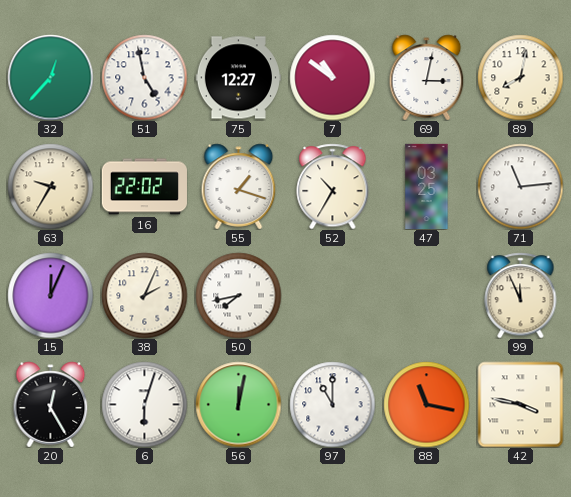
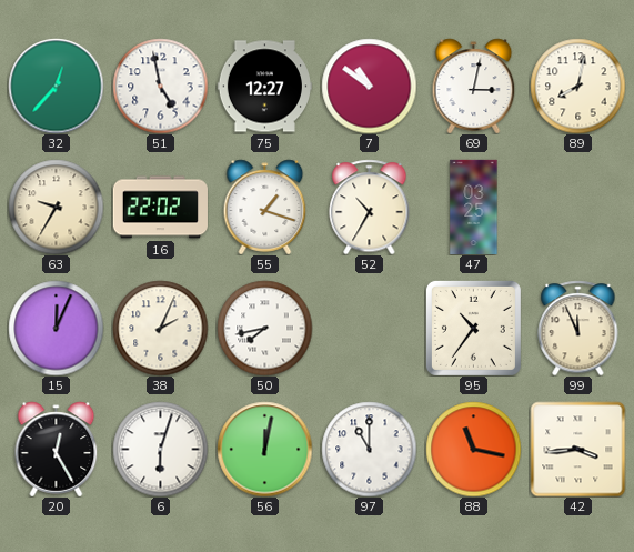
71: 11:14 -> none
95: none -> 10:36
42: 3:47 -> 3:44
